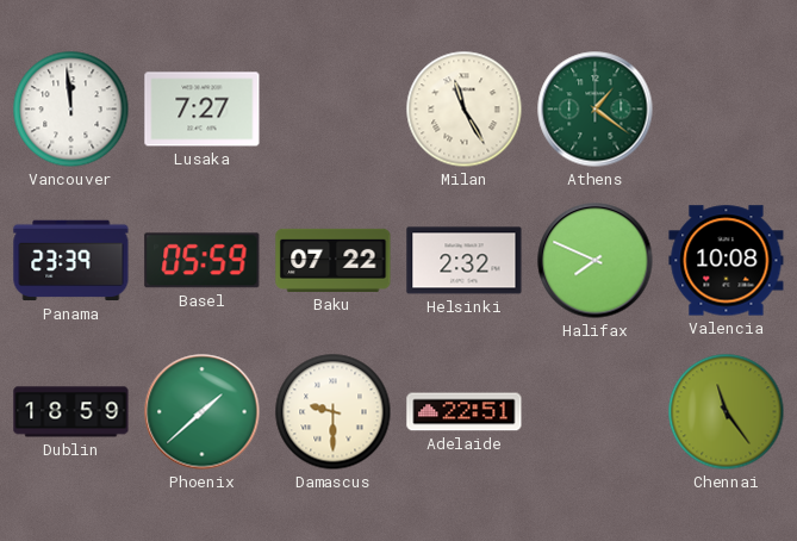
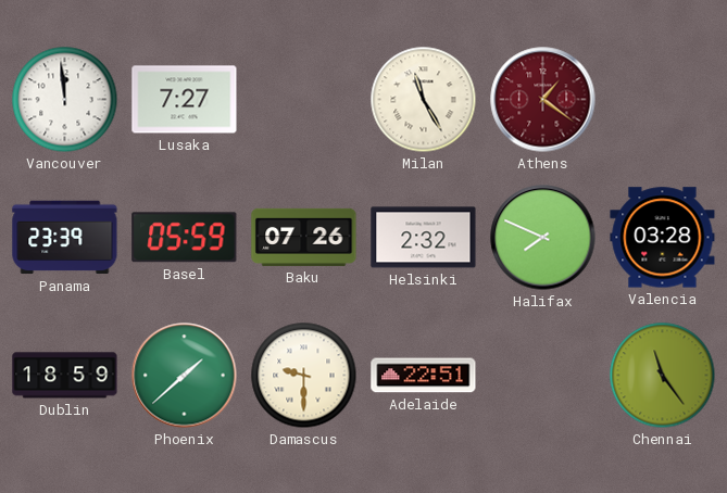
Athens dial: green -> burgundy
Baku: 07:22 -> 07:26
Valencia: 10:08 -> 03:28
